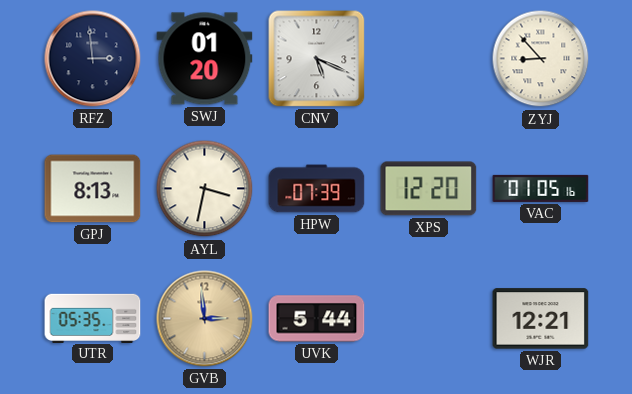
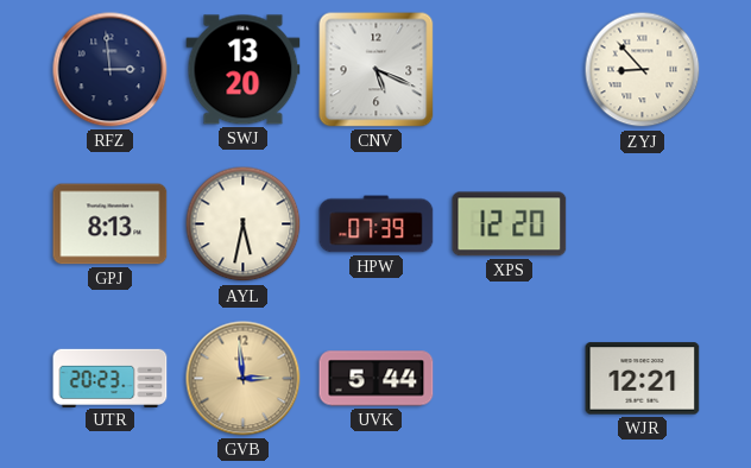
SWJ: 01:20 -> 13:20
AYL: 3:32 -> 5:32
VAC: 01:05 -> none
UTR: 05:35 -> 20:23
